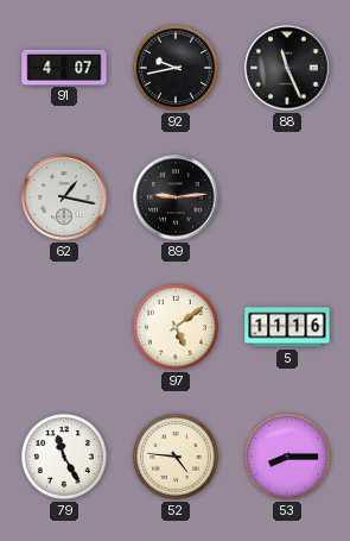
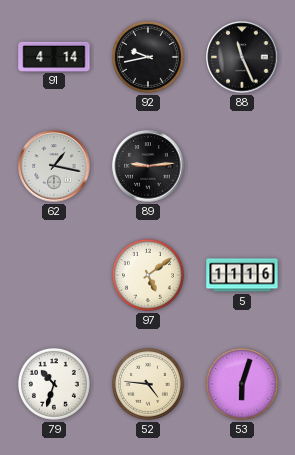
91: 4:07 -> 4:14
79: 11:25 -> 10:33
53: 8:15 -> 6:03
